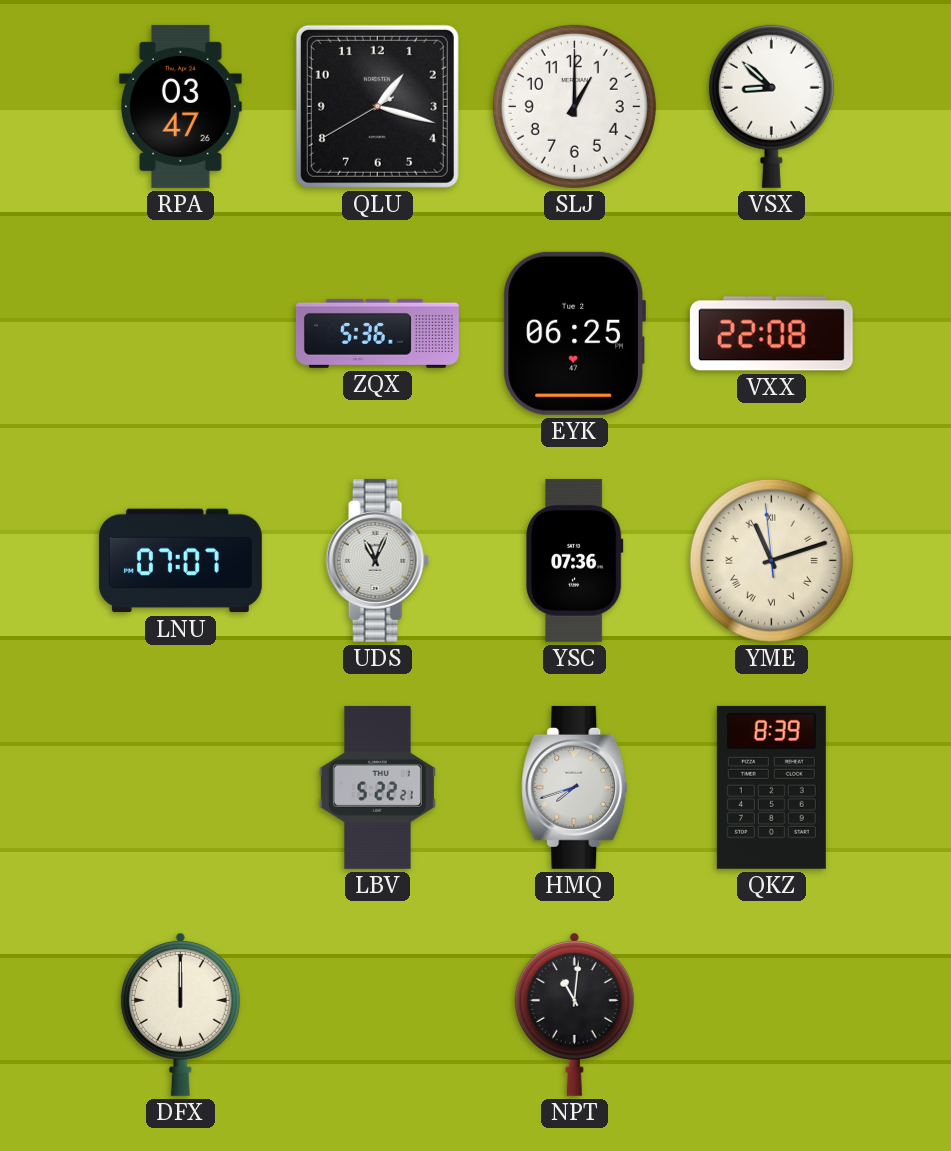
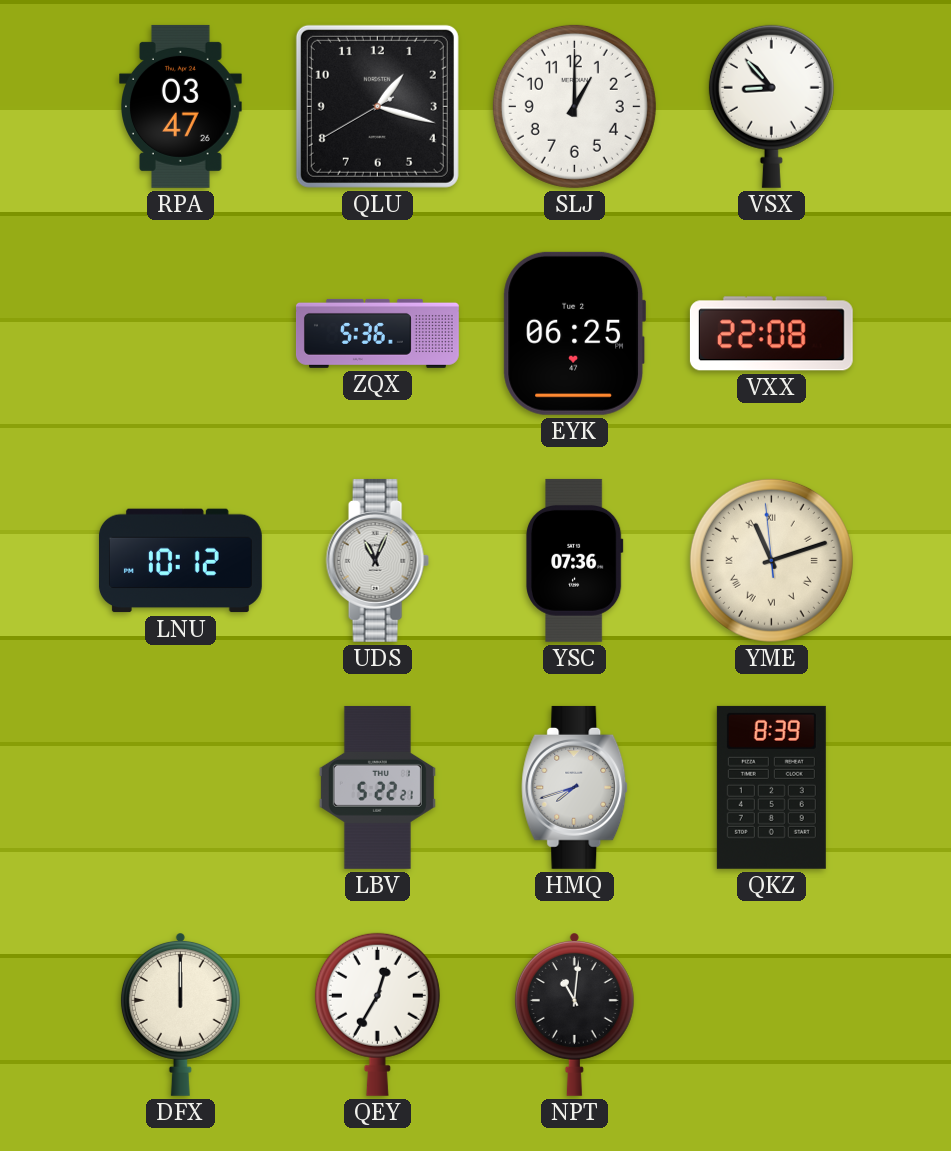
VSX: 8:52 -> 8:53
LNU: 07:07 -> 10:12
QEY: none -> 12:35
